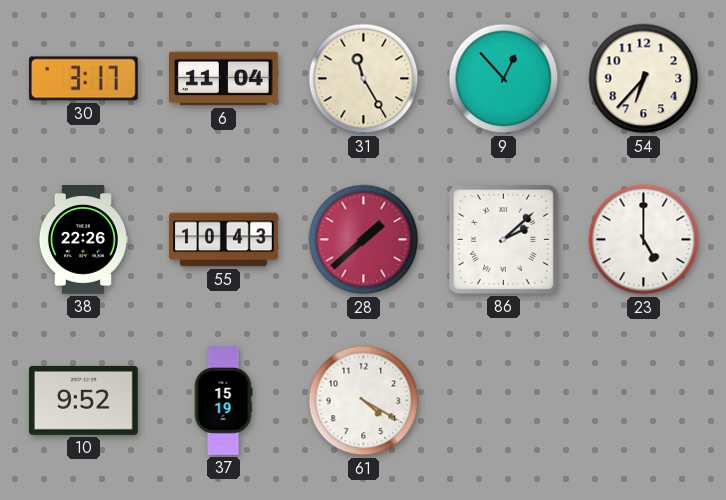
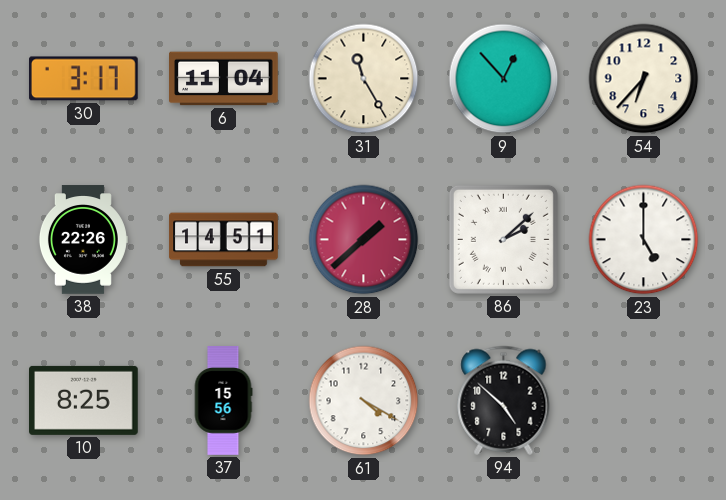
55: 10:43 -> 14:51
10: 9:52 -> 8:25
37: 15:19 -> 15:56
94: none -> 4:52
